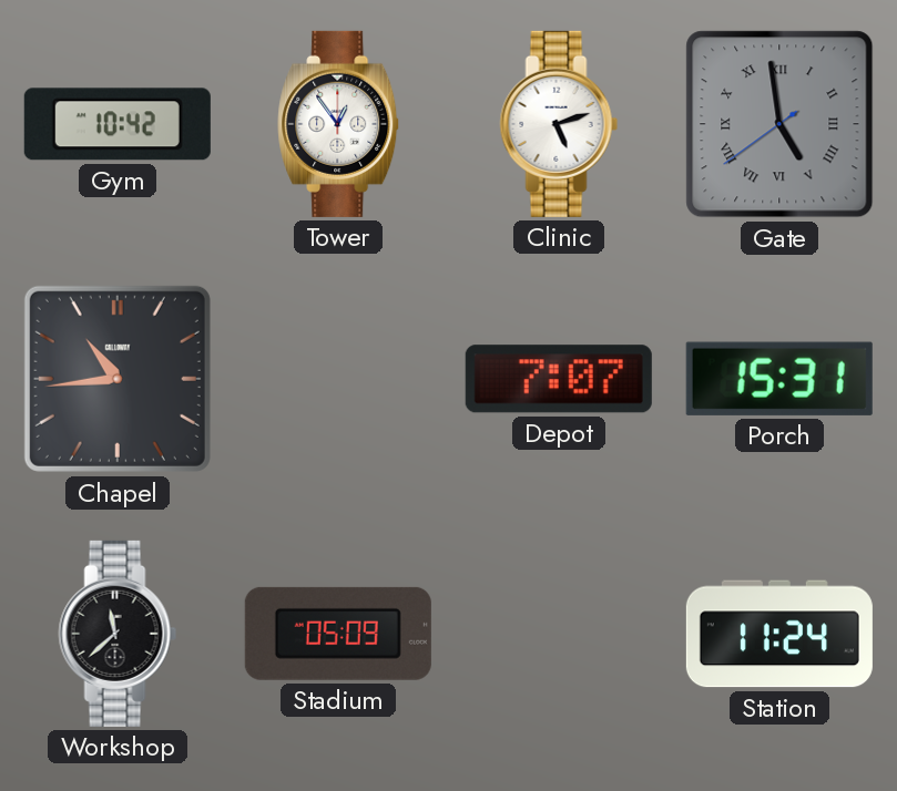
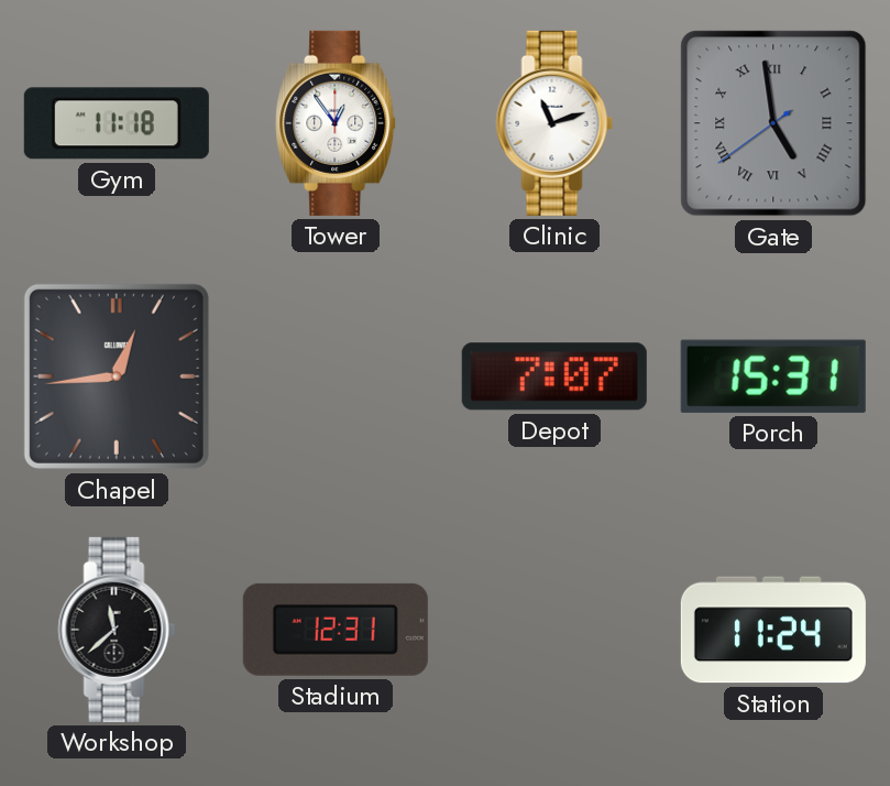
Gym: 10:42 -> 11:18
Clinic: 5:12 -> 11:12
Chapel: 10:44 -> 12:44
Stadium: 05:09 -> 12:31
